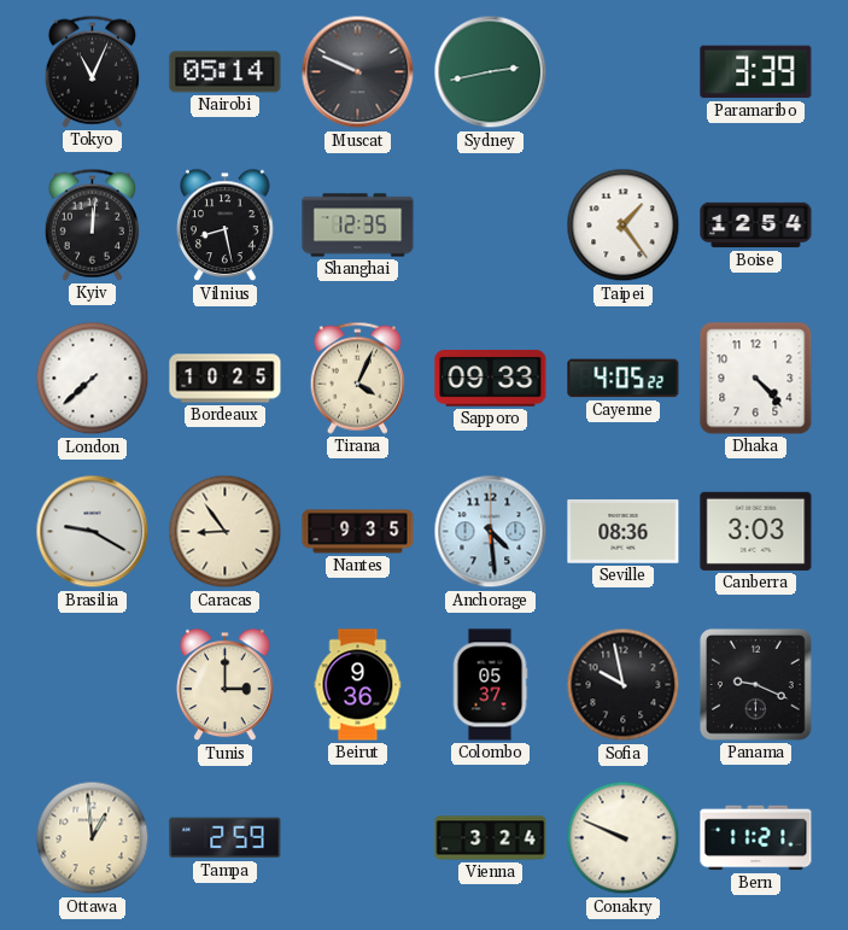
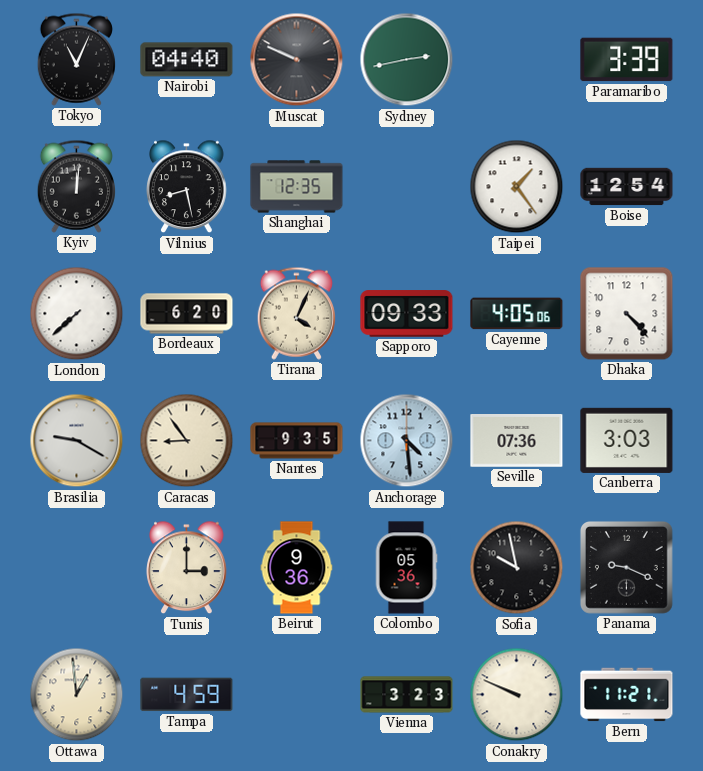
Nairobi: 05:14 -> 04:40
Bordeaux: 10:25 -> 6:20
Cayenne: 4:05:22 -> 4:05:06
Seville: 08:36 -> 07:36
Colombo: 05:37 -> 05:36
Tampa: 2:59 -> 4:59
Vienna: 3:24 -> 3:23
